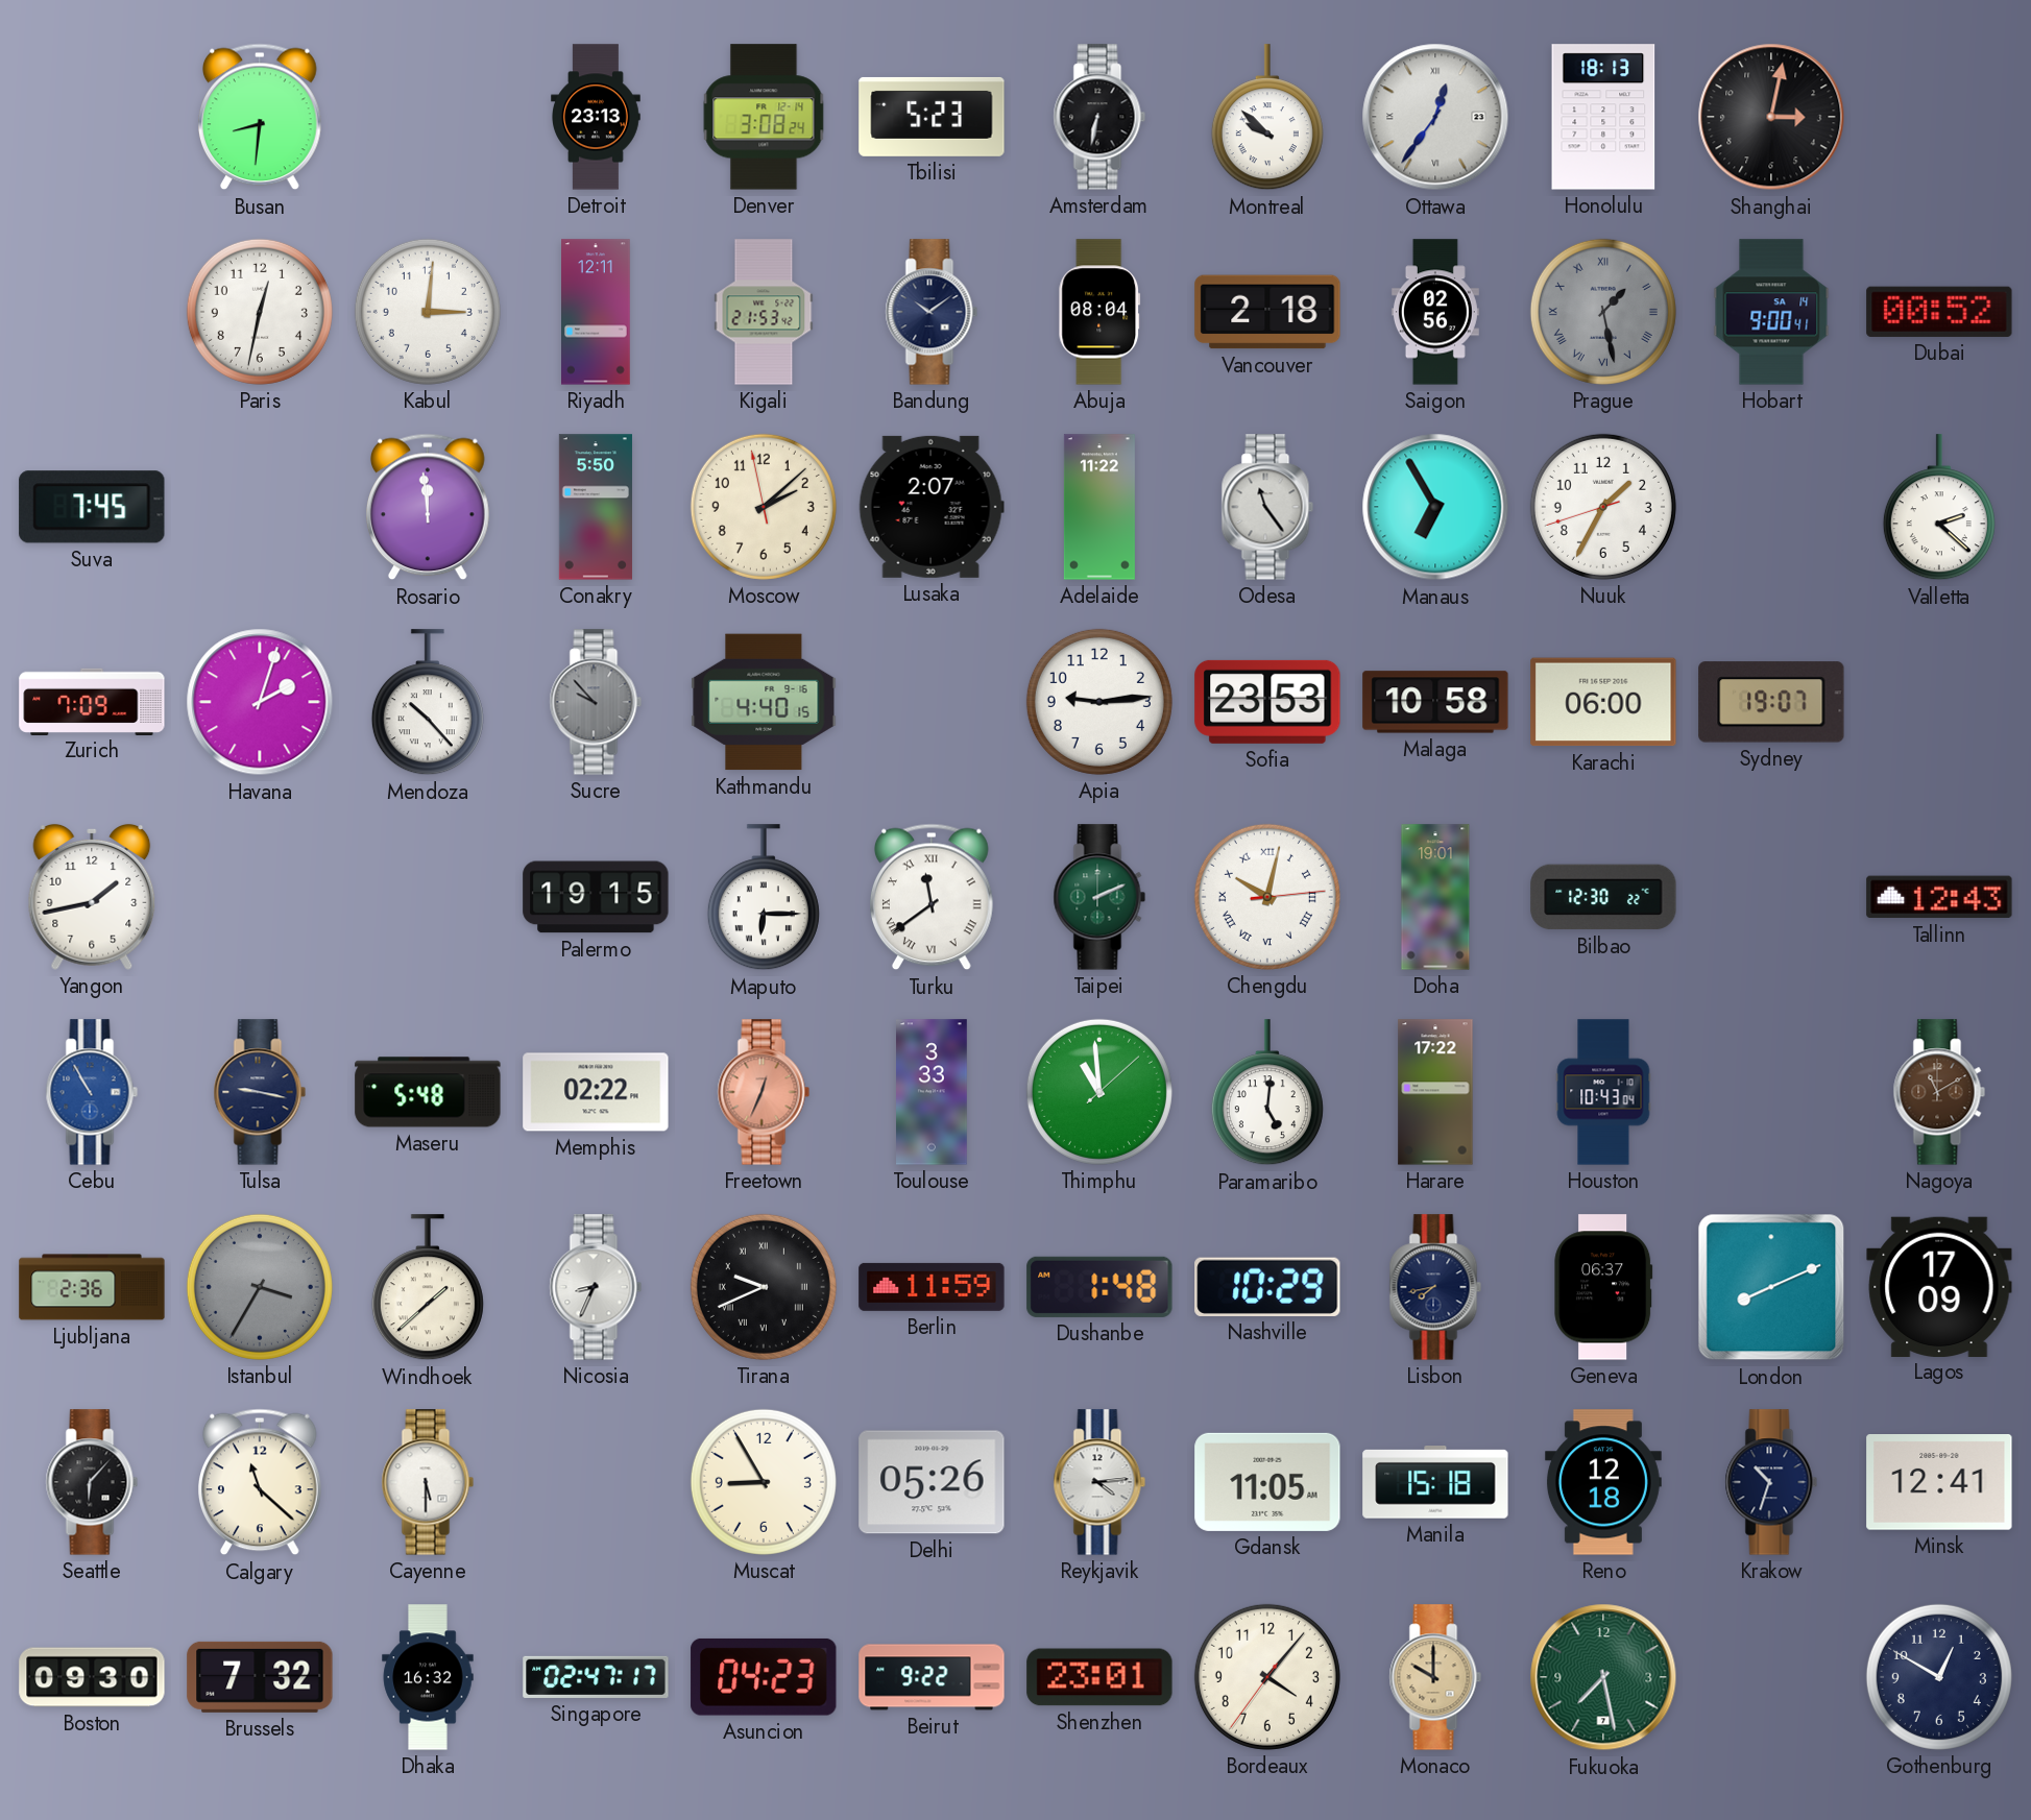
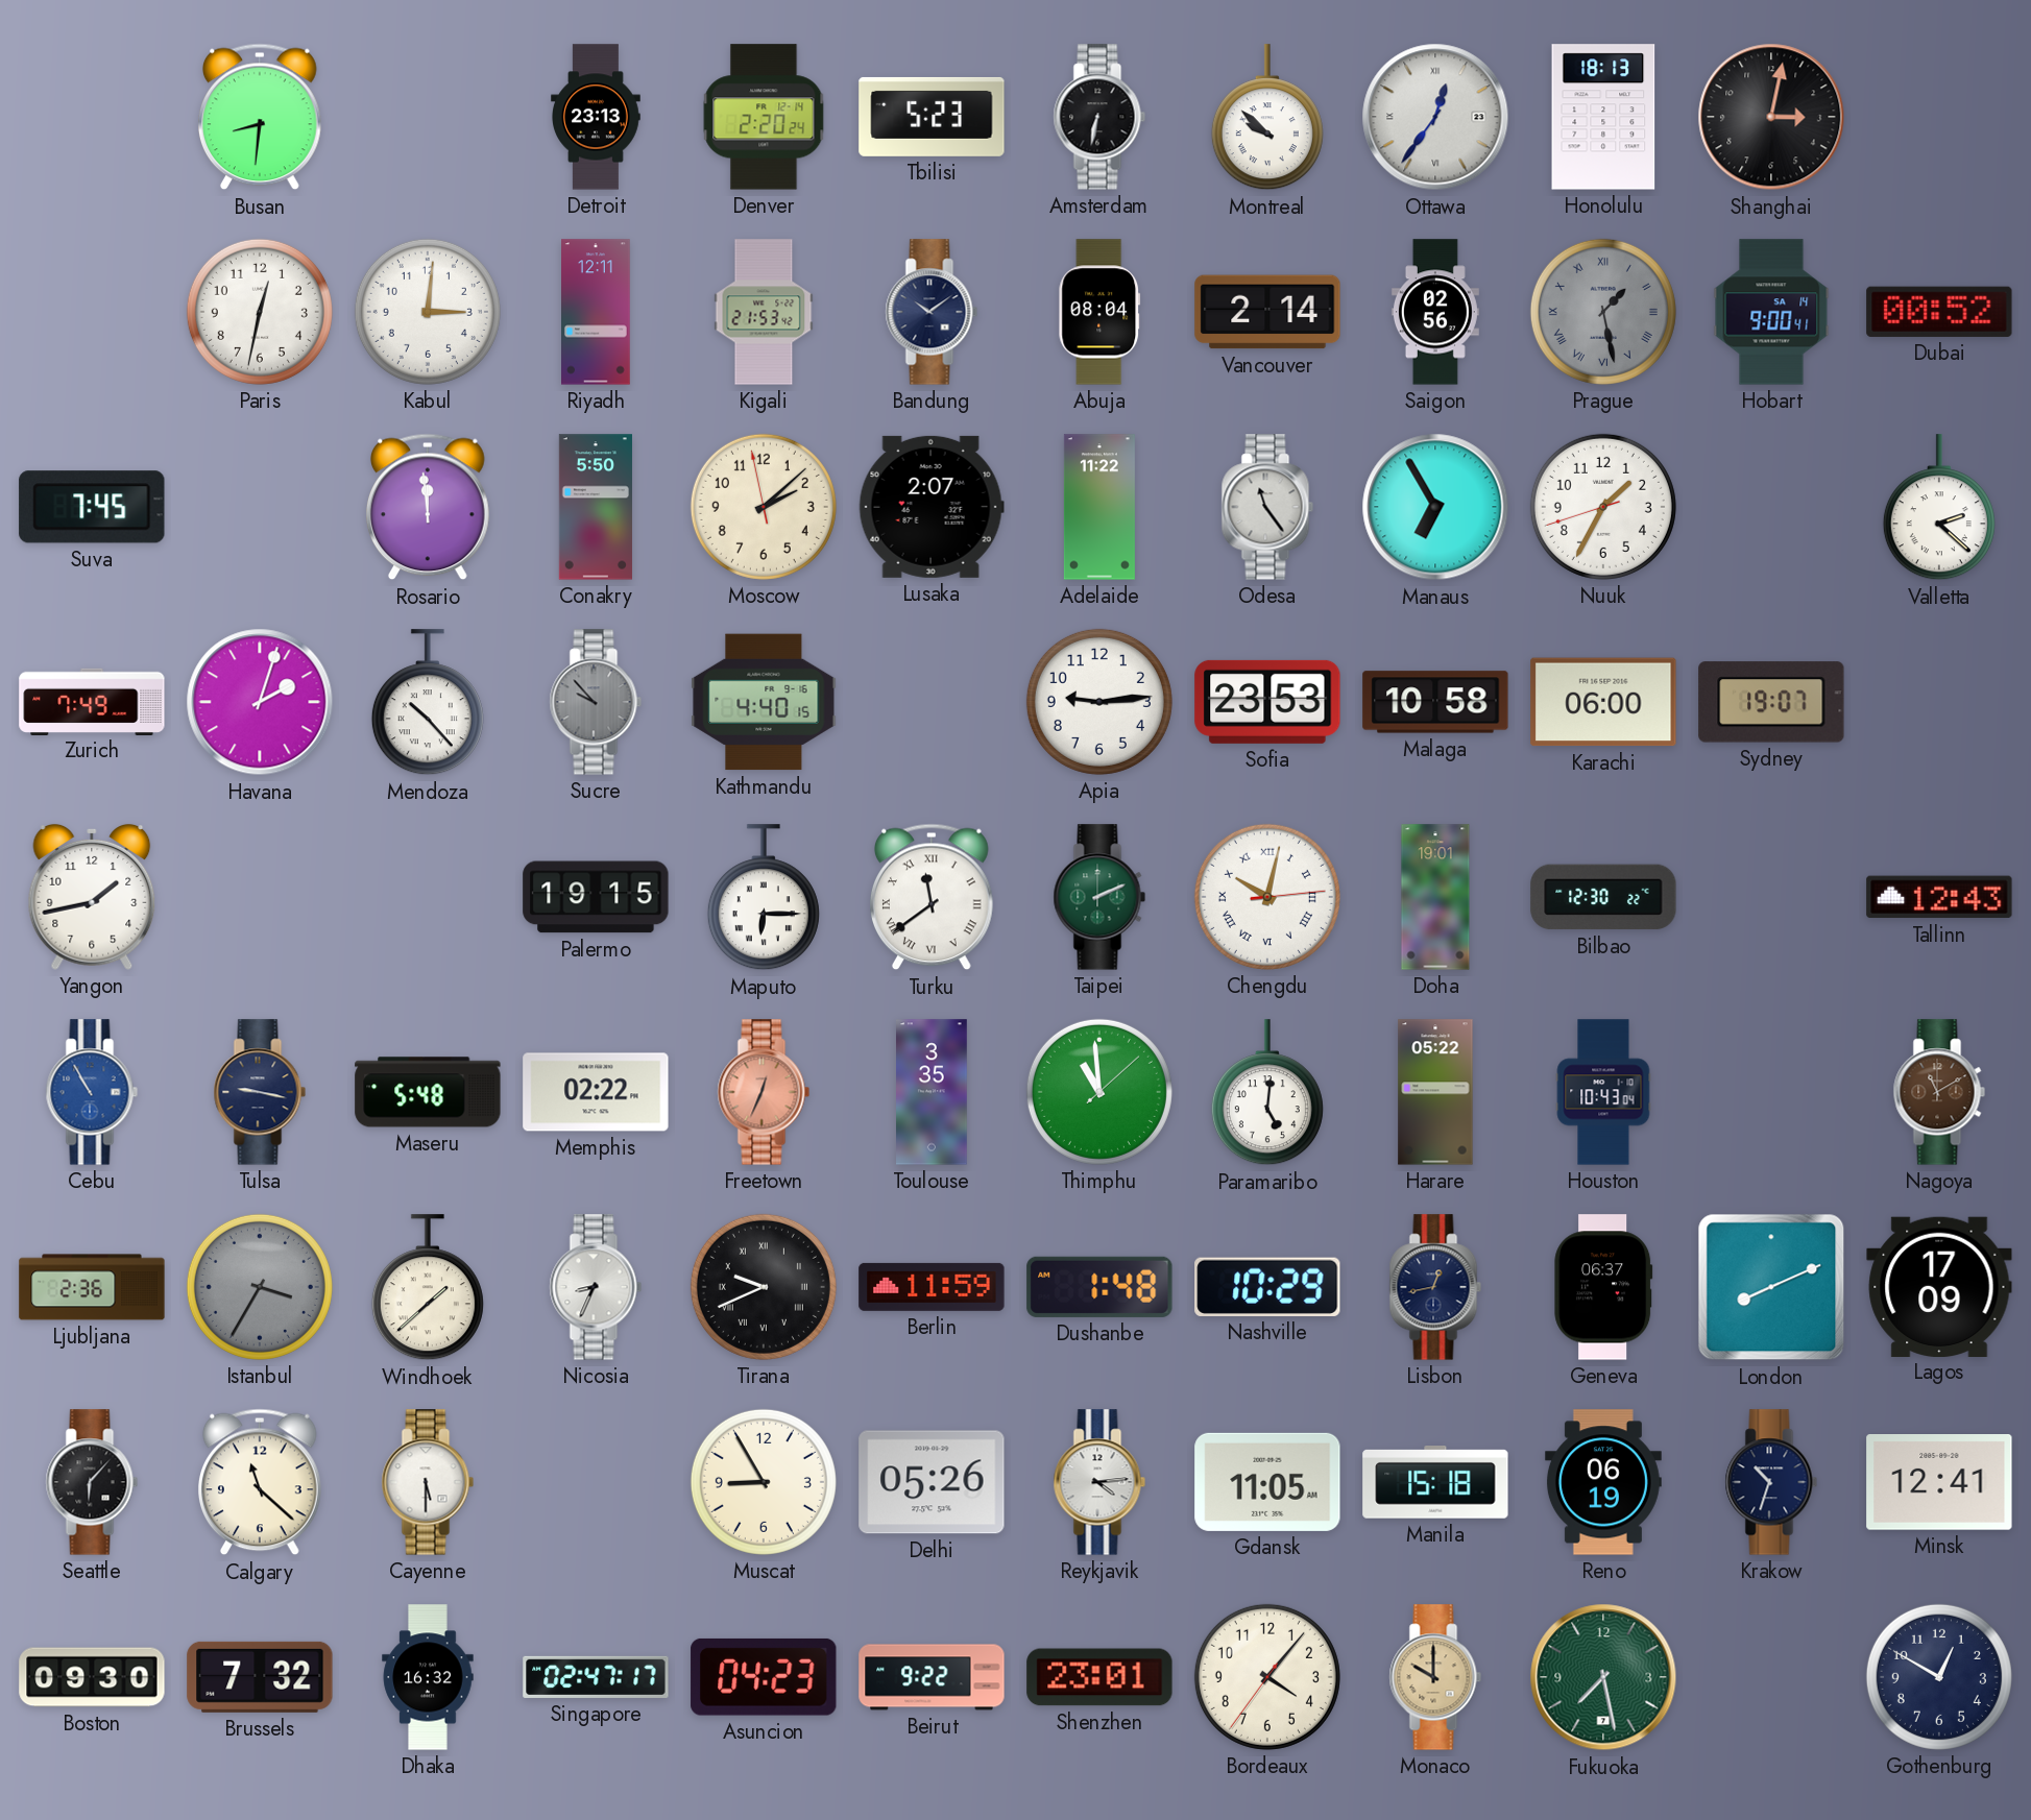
Denver: 3:08 -> 2:20
Vancouver: 2:18 -> 2:14
Zurich: 7:09 -> 7:49
Toulouse: 3:33 -> 3:35
Harare: 17:22 -> 05:22
Lisbon: 7:43 -> 12:43
Reno: 12:18 -> 06:19
